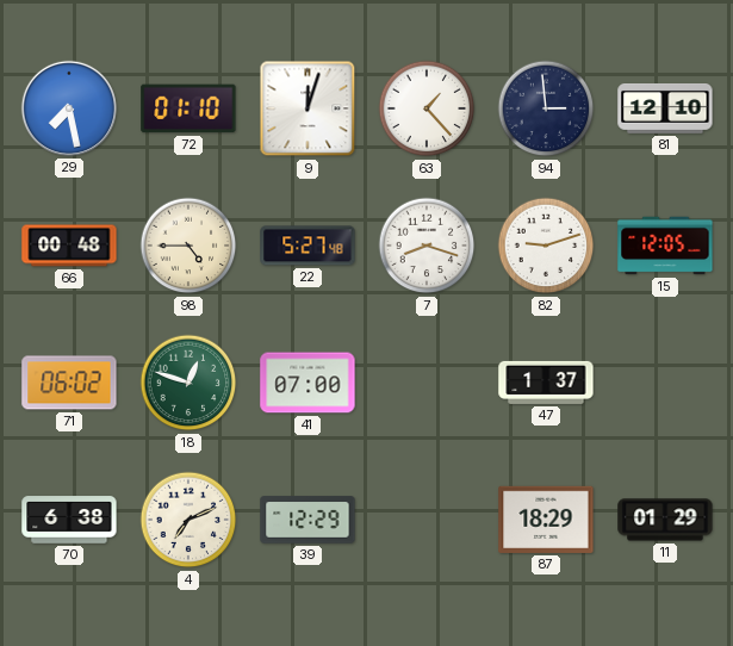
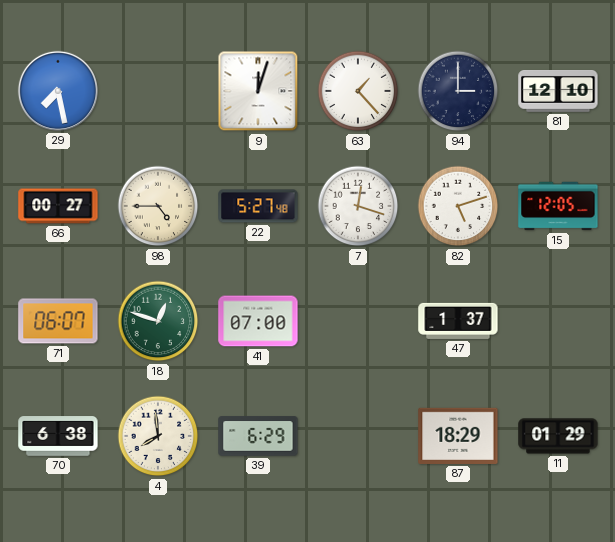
72: 01:10 -> none
94: 2:59 -> 3:00
66: 00:48 -> 00:27
7: 8:18 -> 12:18
82: 9:12 -> 5:12
71: 06:02 -> 06:07
4: 7:11 -> 7:59
39: 12:29 -> 6:29
